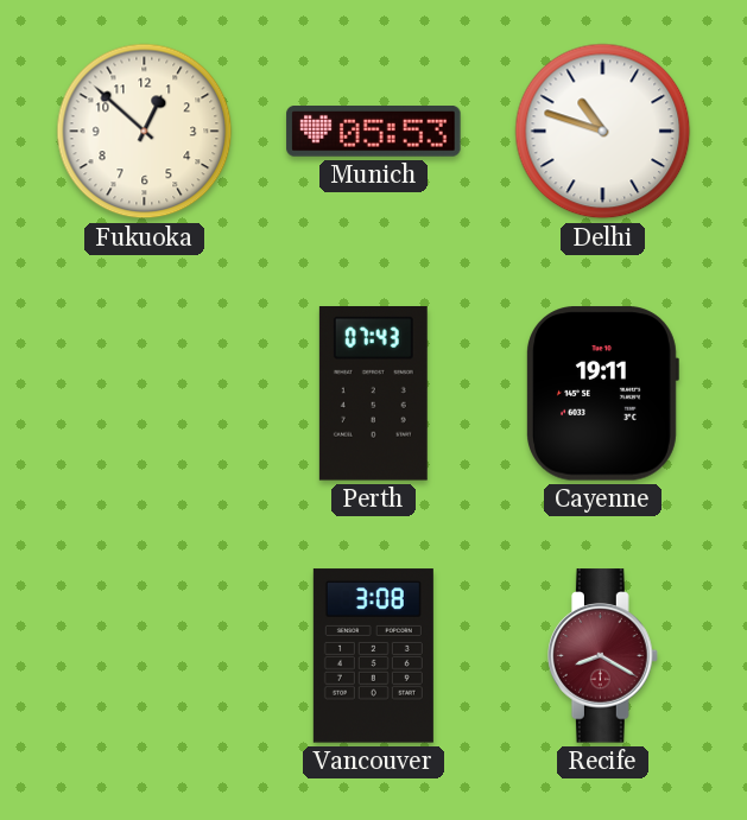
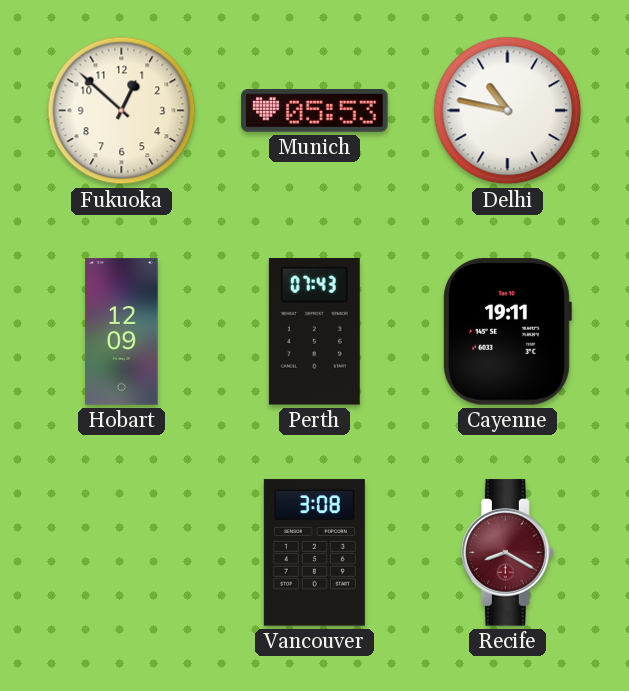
Delhi: 10:48 -> 10:47
Hobart: none -> 12:09
